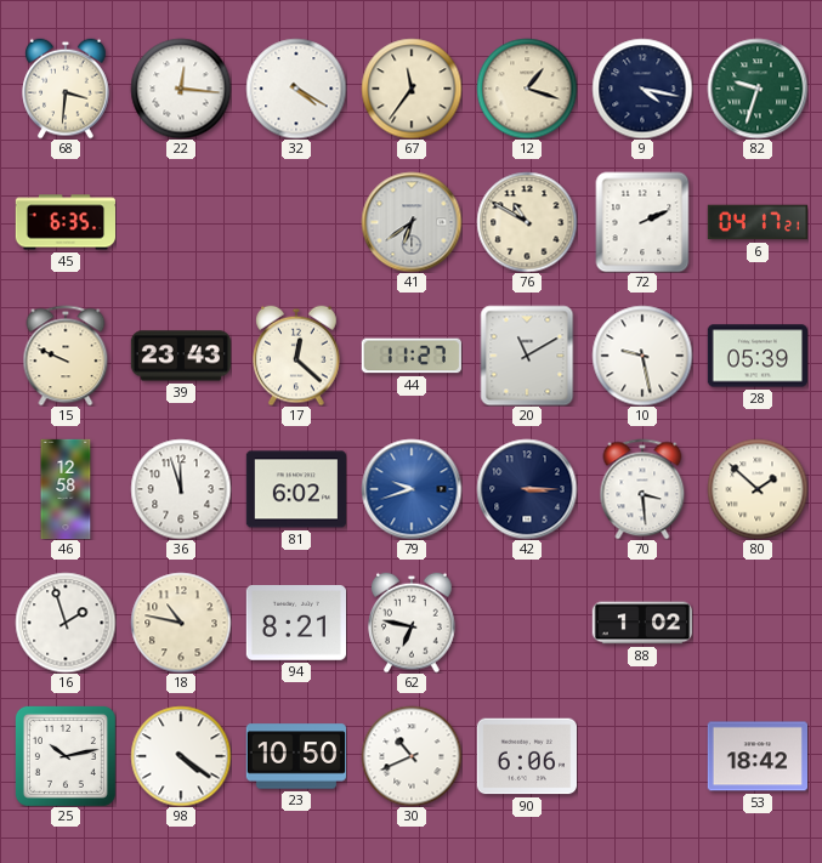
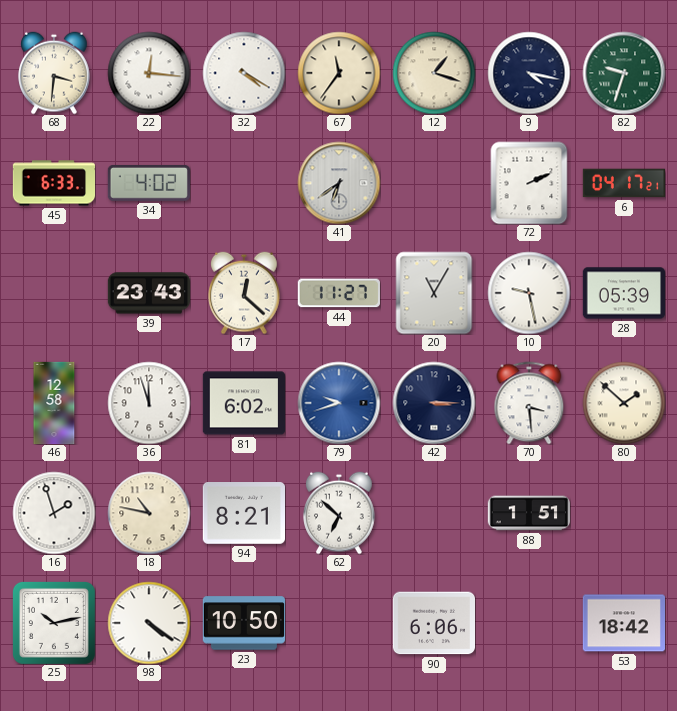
45: 6:35 -> 6:33
34: none -> 4:02
76: 10:50 -> none
15: 9:49 -> none
20: 11:10 -> 11:05
62: 6:47 -> 6:52
88: 1:02 -> 1:51
30: 10:41 -> none
